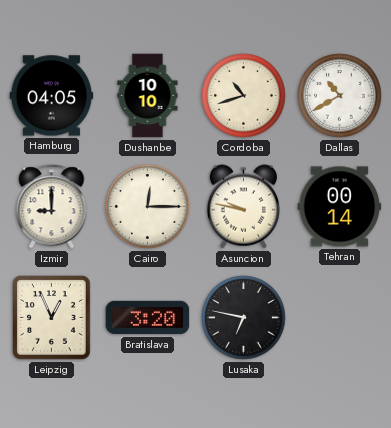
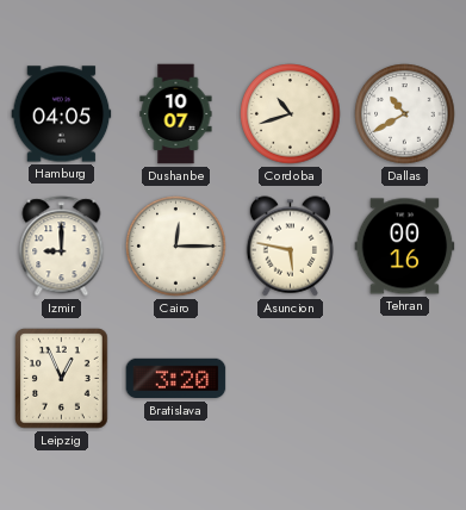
Dushanbe: 10:10 -> 10:07
Asuncion: 9:47 -> 5:47
Tehran: 00:14 -> 00:16
Lusaka: 6:47 -> none
